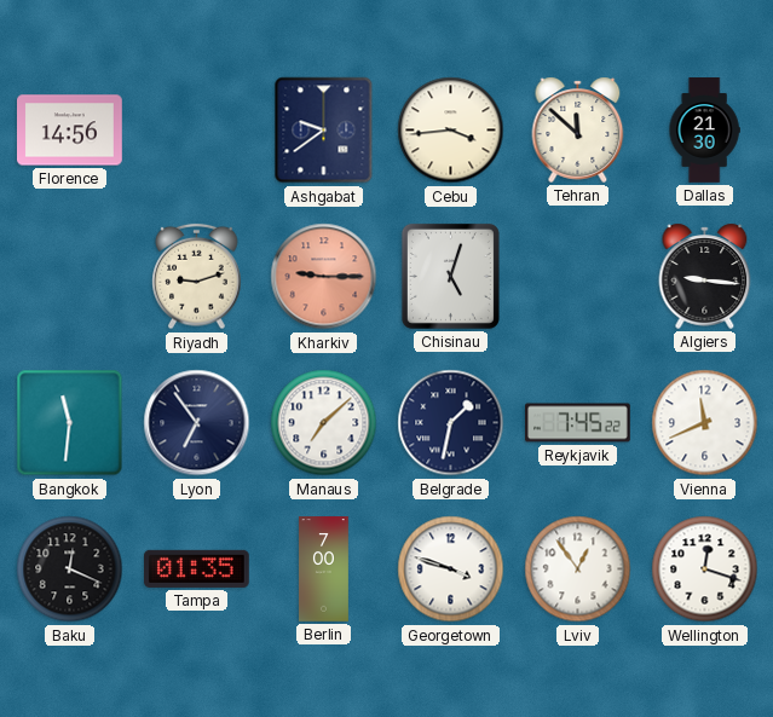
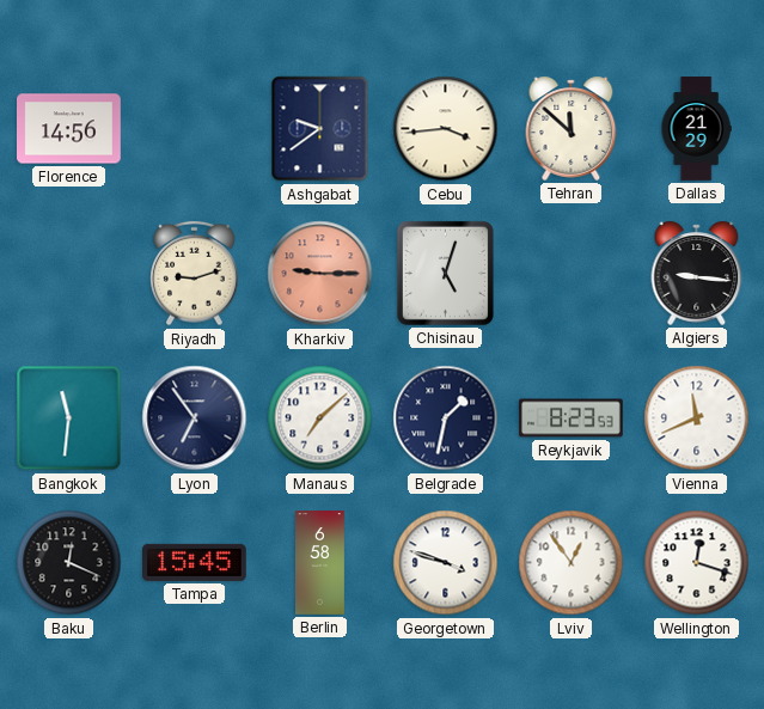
Dallas: 21:30 -> 21:29
Reykjavik: 7:45 -> 8:23
Tampa: 01:35 -> 15:45
Berlin: 7:00 -> 6:58
